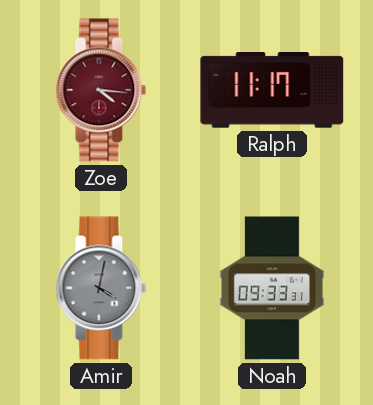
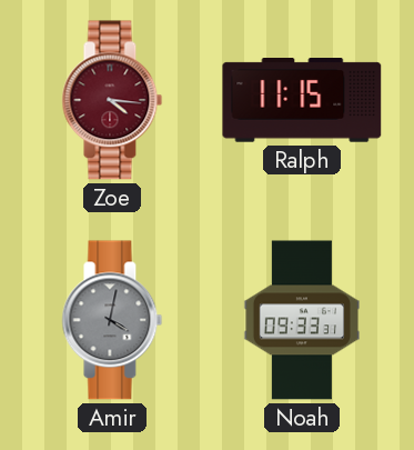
Ralph: 11:17 -> 11:15
